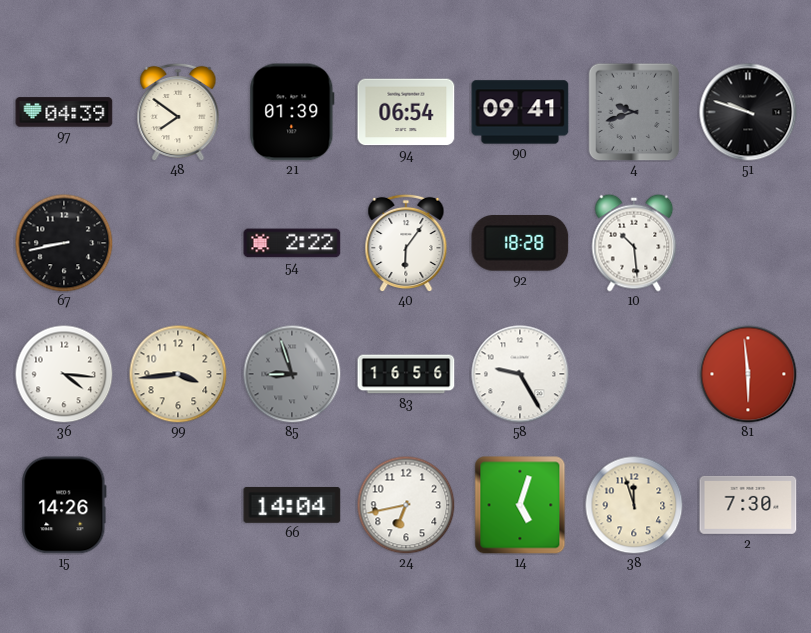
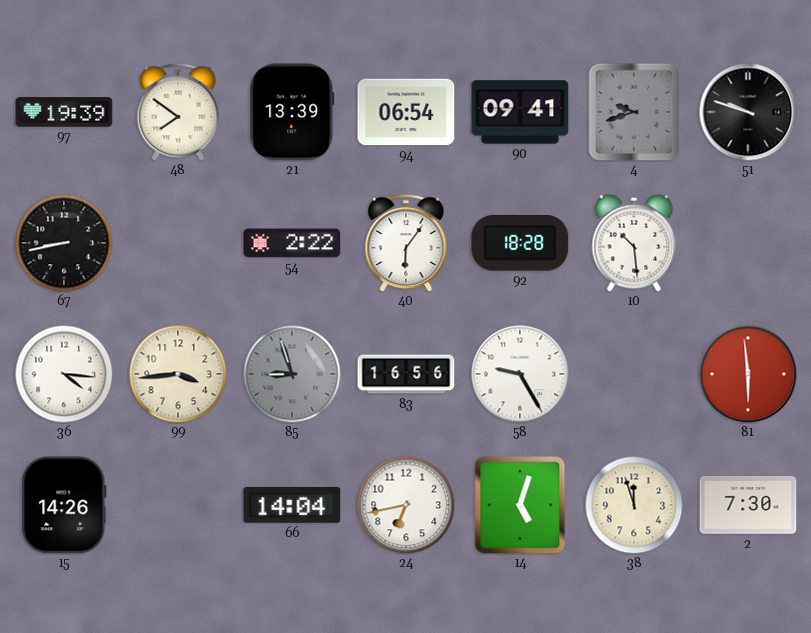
97: 04:39 -> 19:39
21: 01:39 -> 13:39
